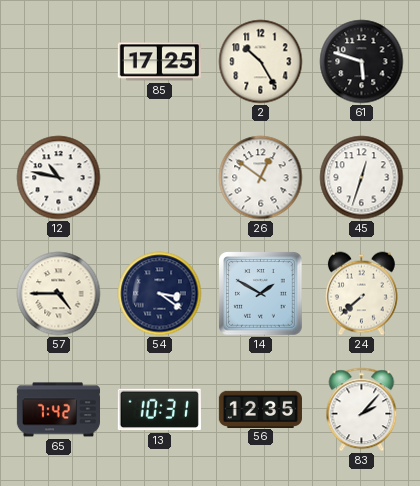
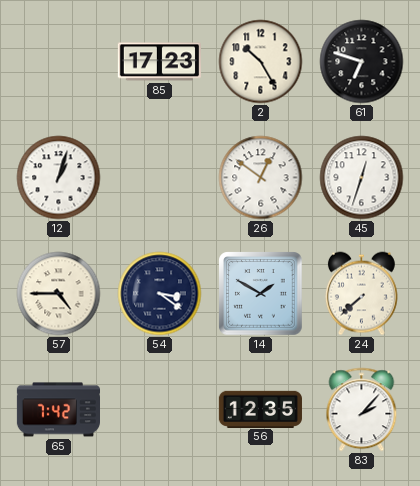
85: 17:25 -> 17:23
61: 5:48 -> 6:48
12: 10:47 -> 1:03
13: 10:31 -> none
